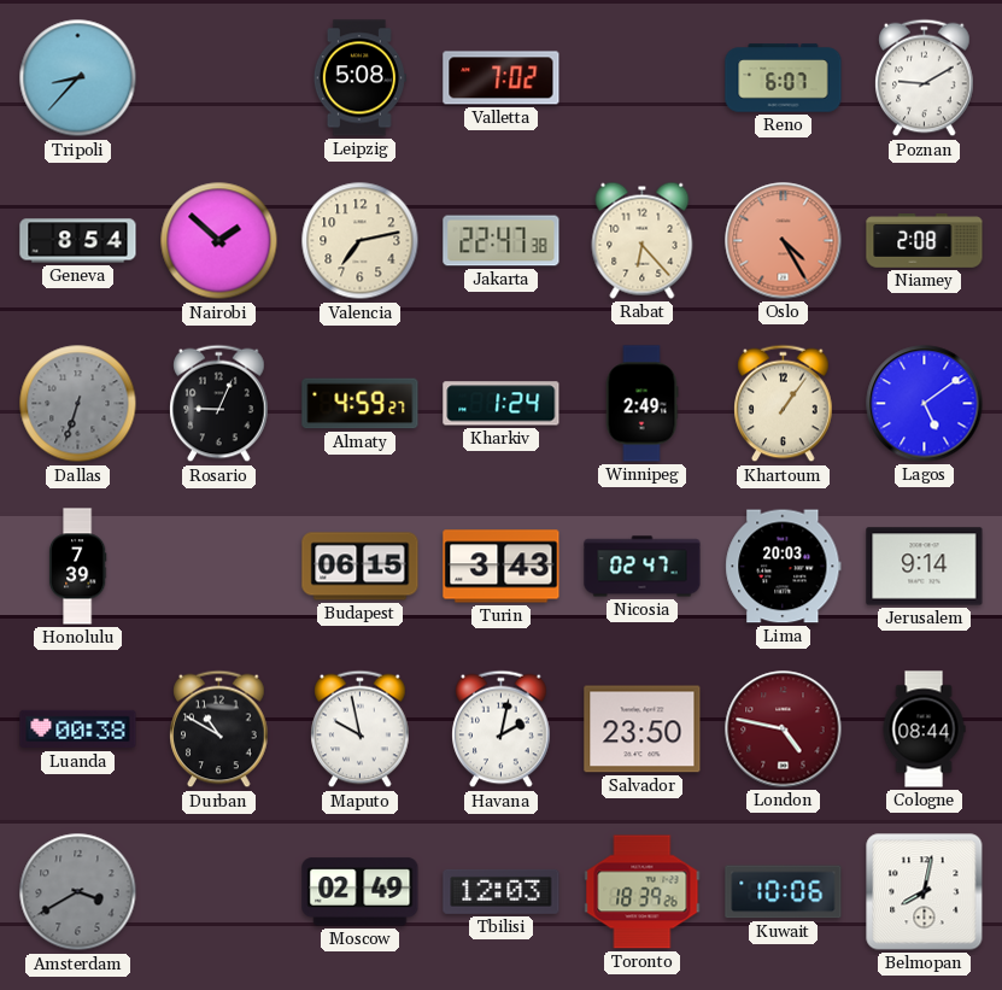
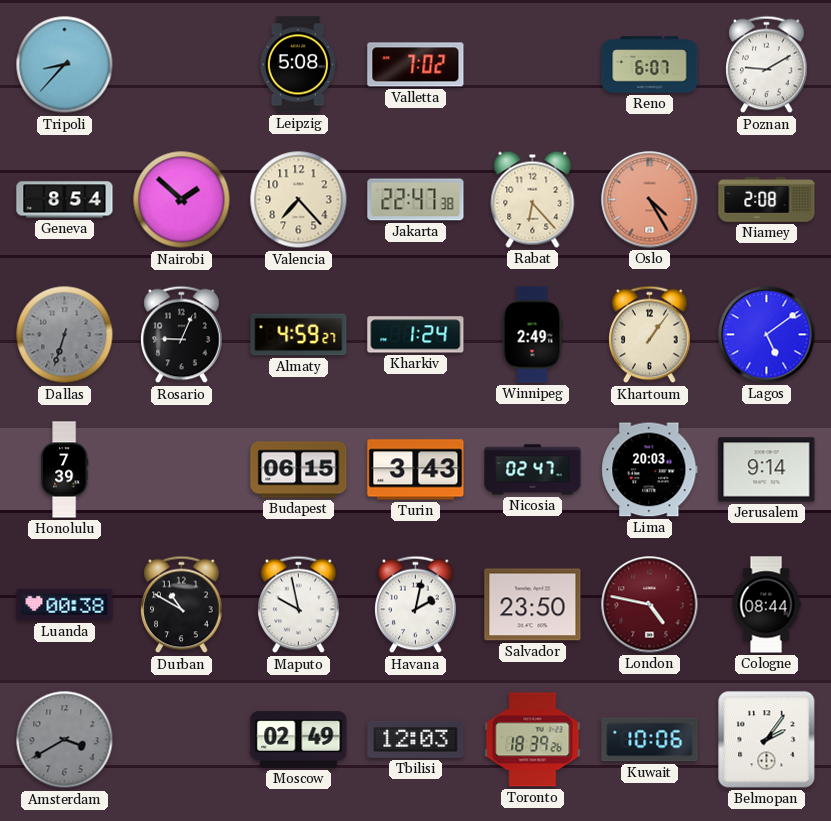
Valencia: 7:13 -> 7:23
Belmopan: 8:02 -> 2:06
